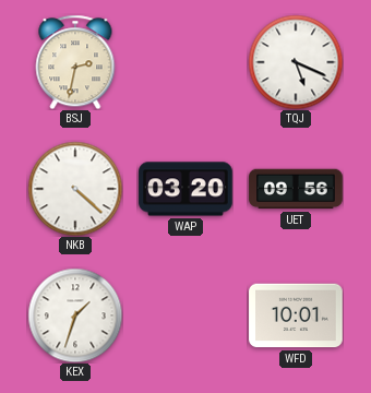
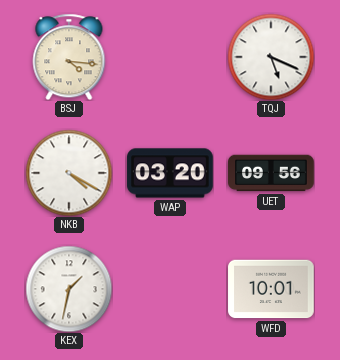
BSJ: 2:32 -> 4:16
NKB: 4:22 -> 4:20
KEX: 1:33 -> 1:32
